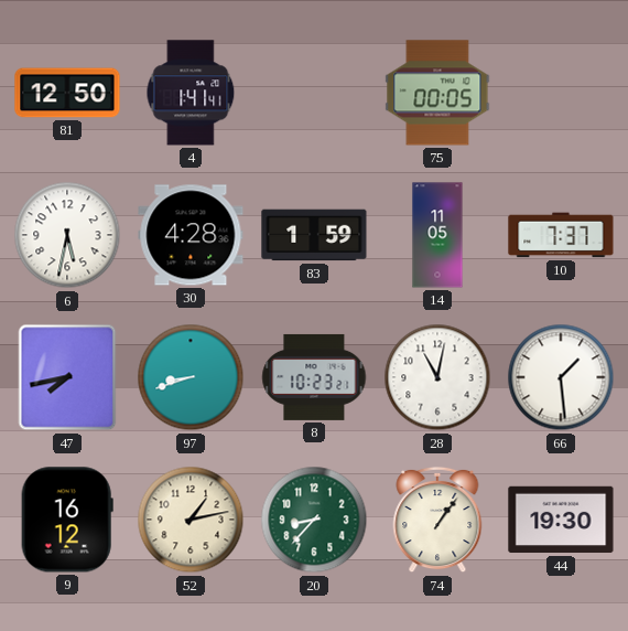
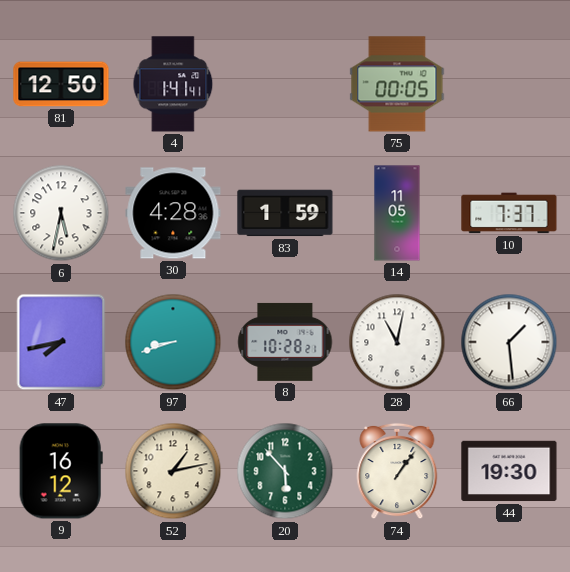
8: 10:23 -> 10:28
20: 8:37 -> 5:53
